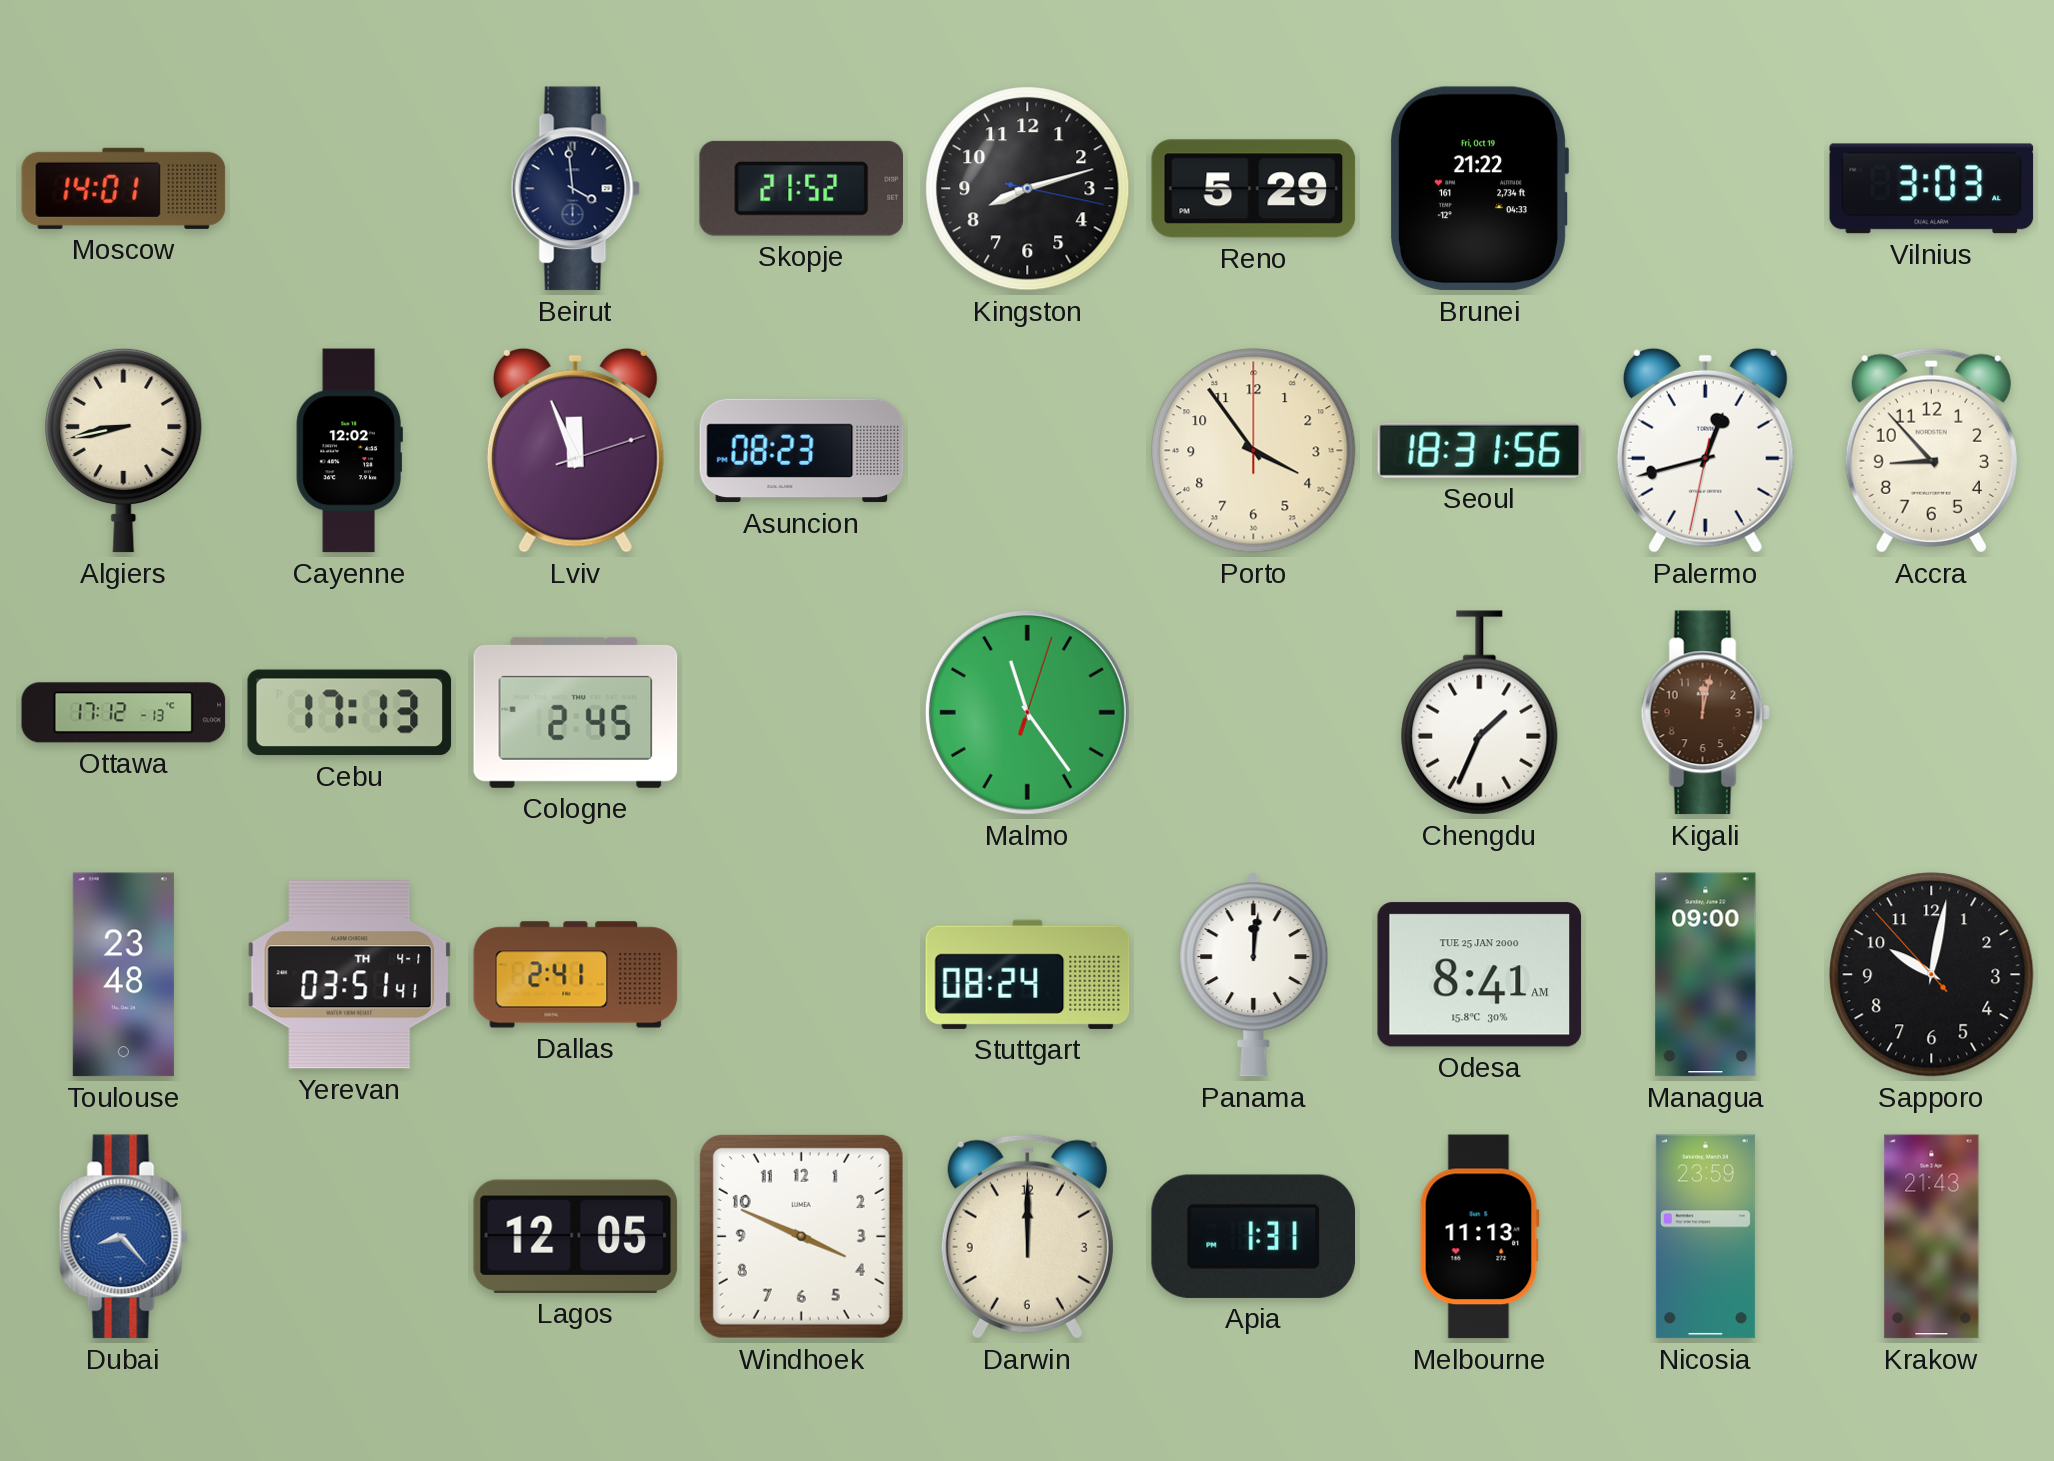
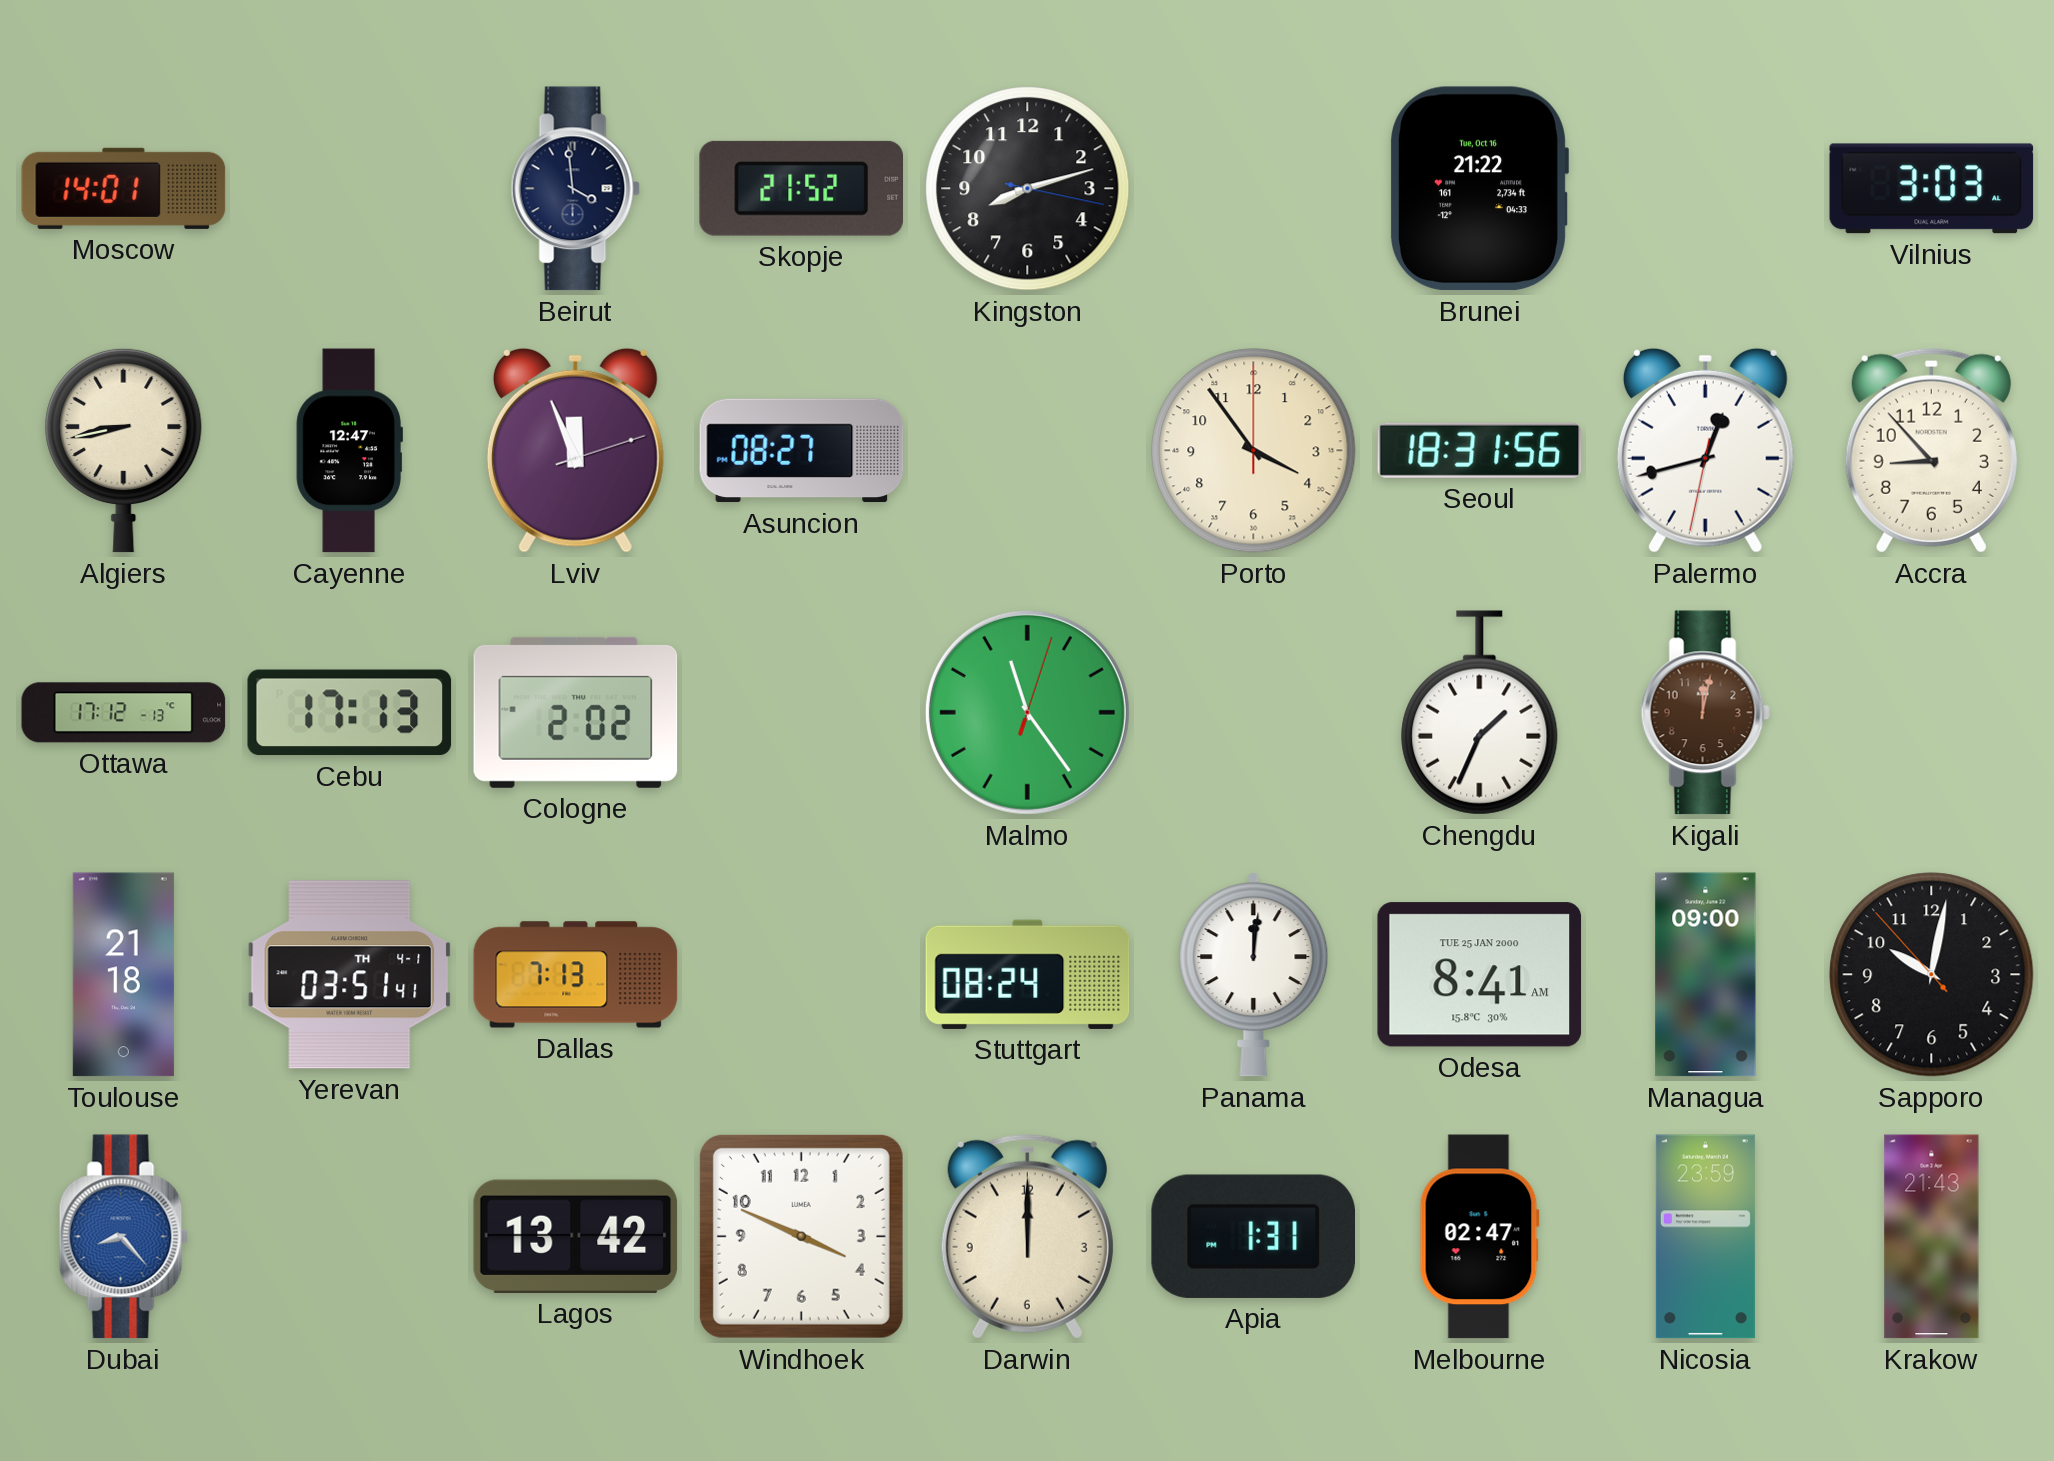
Reno: 5:29 -> none
Brunei date: Fri, Oct 19 -> Tue, Oct 16
Cayenne: 12:02 -> 12:47
Asuncion: 08:23 -> 08:27
Cologne: 2:45 -> 2:02
Toulouse: 23:48 -> 21:18
Dallas: 2:41 -> 7:13
Lagos: 12:05 -> 13:42
Melbourne: 11:13 -> 02:47
